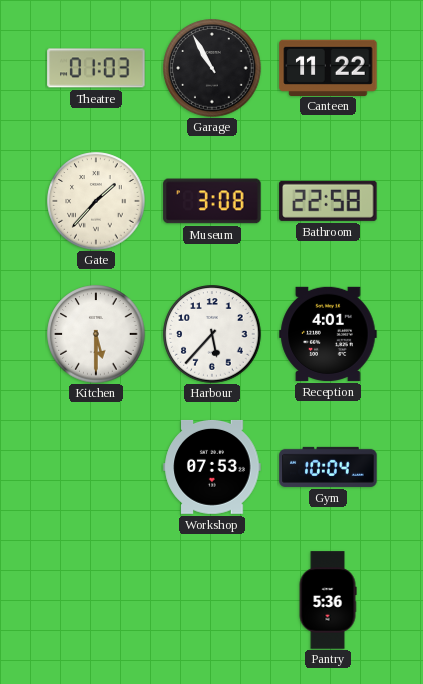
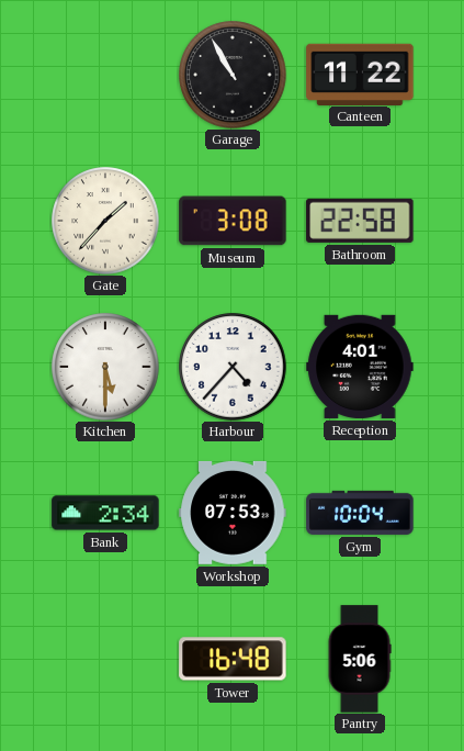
Theatre: 01:03 -> none
Harbour: 5:37 -> 4:37
Bank: none -> 2:34
Tower: none -> 16:48
Pantry: 5:36 -> 5:06
